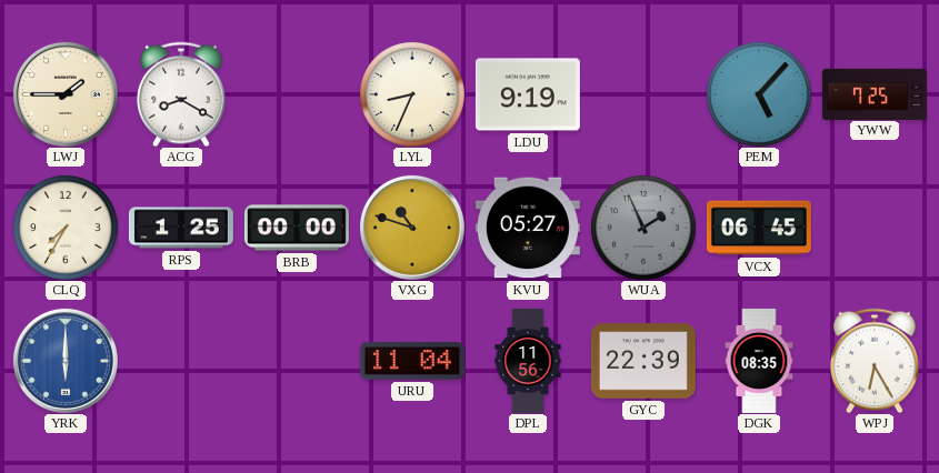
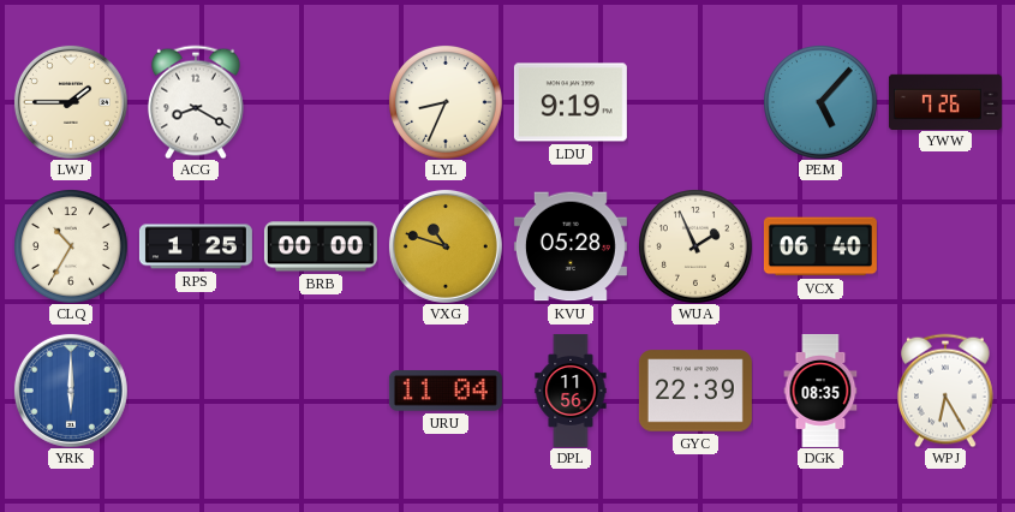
YWW: 7:25 -> 7:26
CLQ: 7:35 -> 10:35
KVU: 05:27 -> 05:28
WUA dial: grey -> cream
VCX: 06:45 -> 06:40
